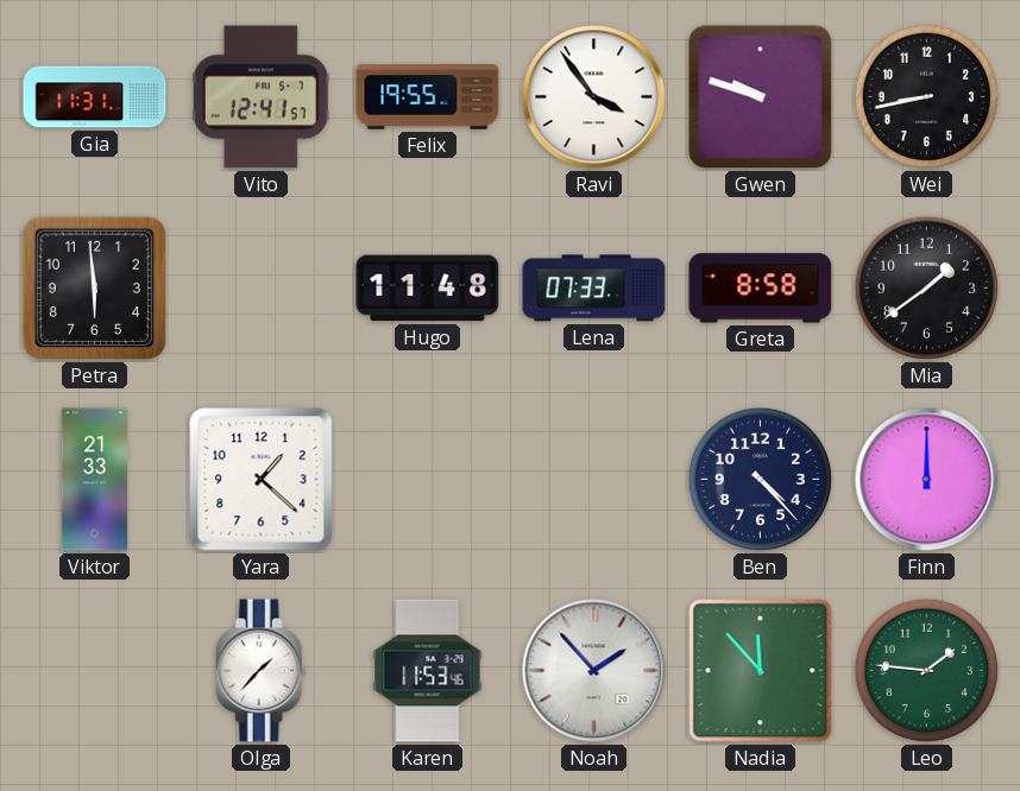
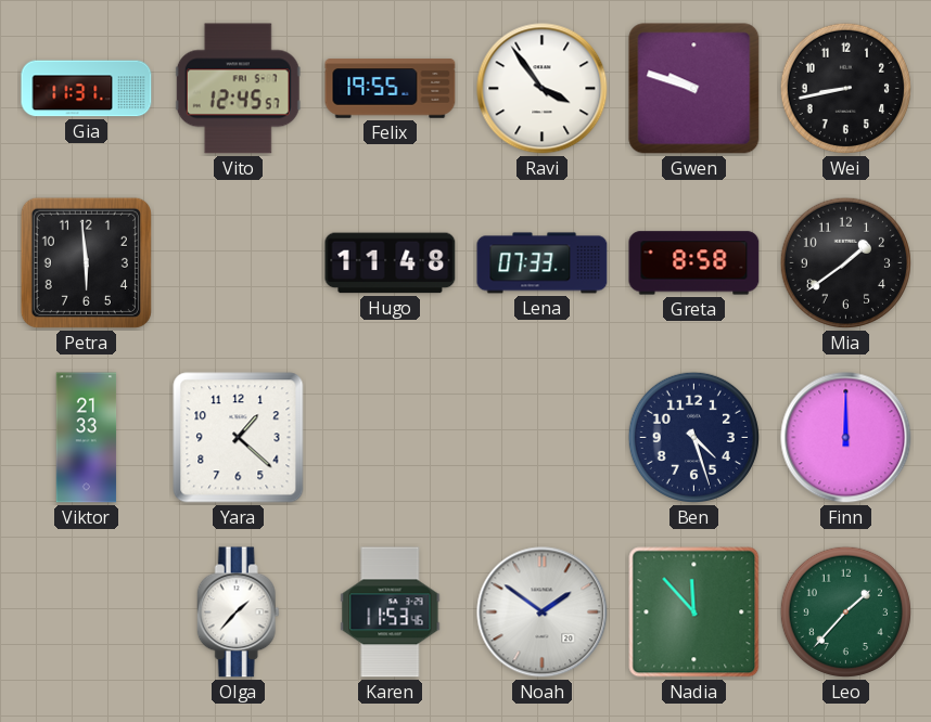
Vito: 12:41 -> 12:45
Ben: 4:23 -> 4:27
Noah: 1:53 -> 1:51
Leo: 1:46 -> 1:37
